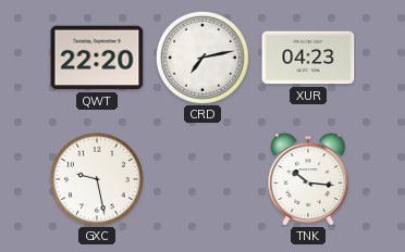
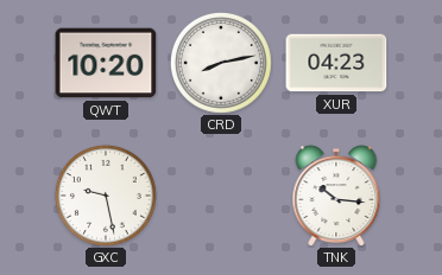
QWT: 22:20 -> 10:20
CRD: 7:13 -> 8:13
